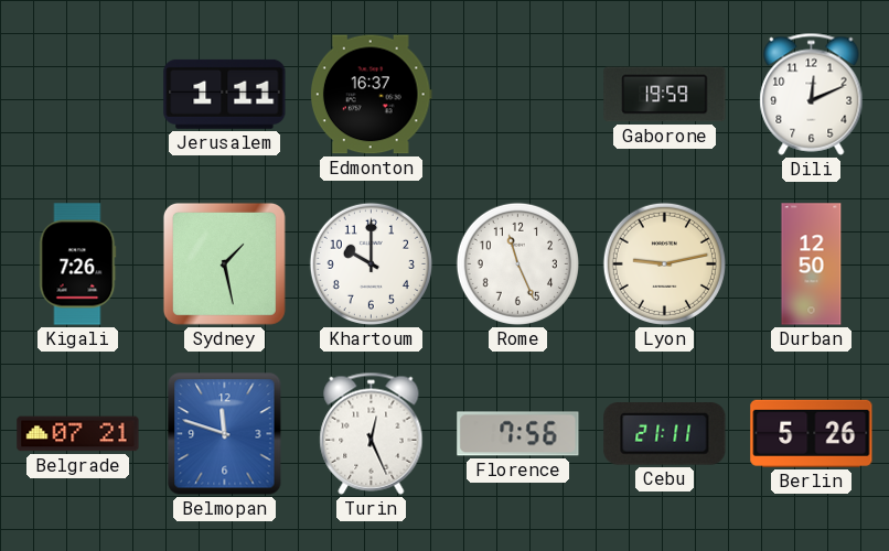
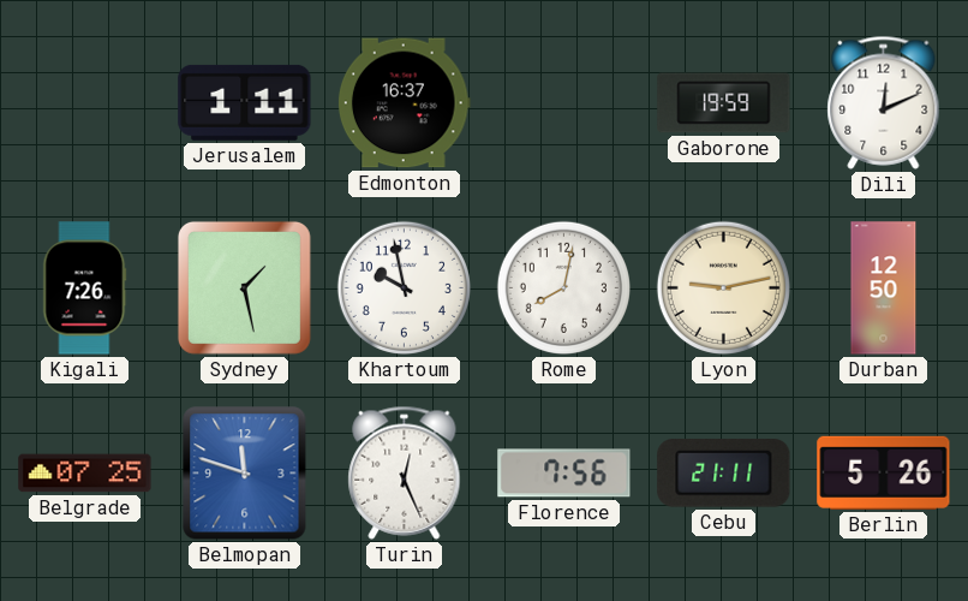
Khartoum: 10:00 -> 9:58
Rome: 11:26 -> 8:02
Belgrade: 07:21 -> 07:25
